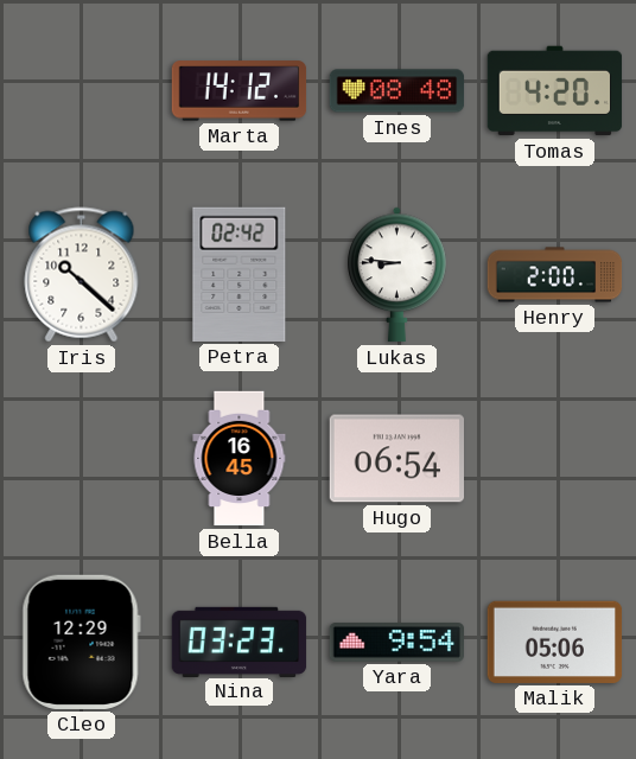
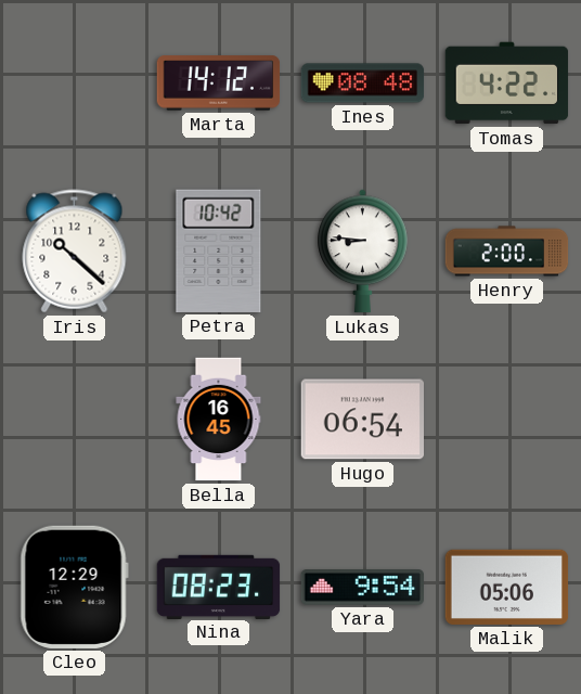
Tomas: 4:20 -> 4:22
Petra: 02:42 -> 10:42
Nina: 03:23 -> 08:23
